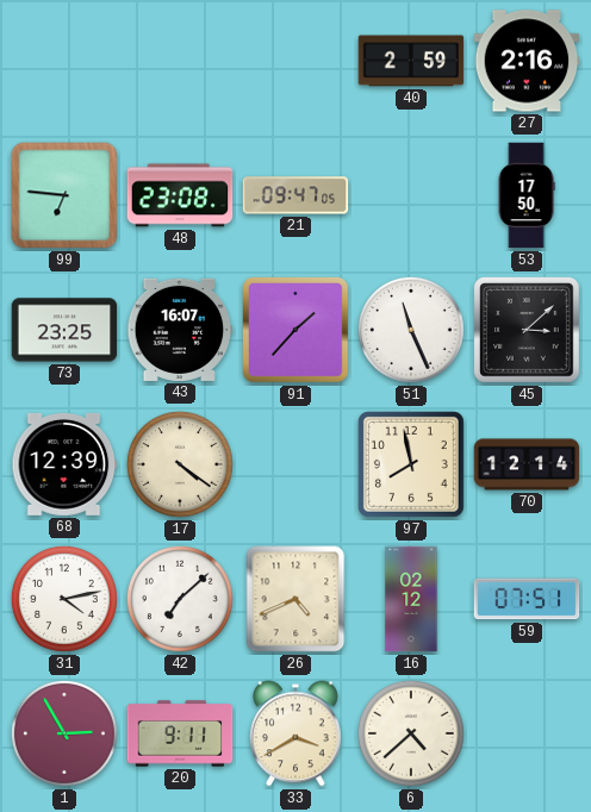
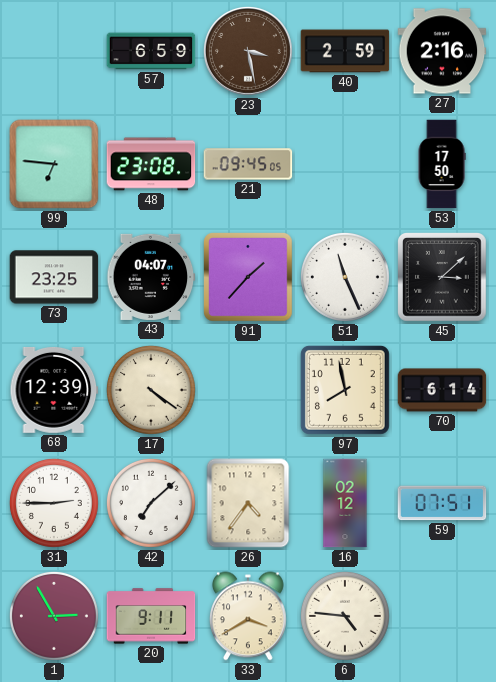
57: none -> 6:59
23: none -> 3:28
21: 09:47 -> 09:45
43: 16:07 -> 04:07
70: 12:14 -> 6:14
31: 4:13 -> 2:45
26: 4:41 -> 4:36
6: 4:38 -> 4:46
